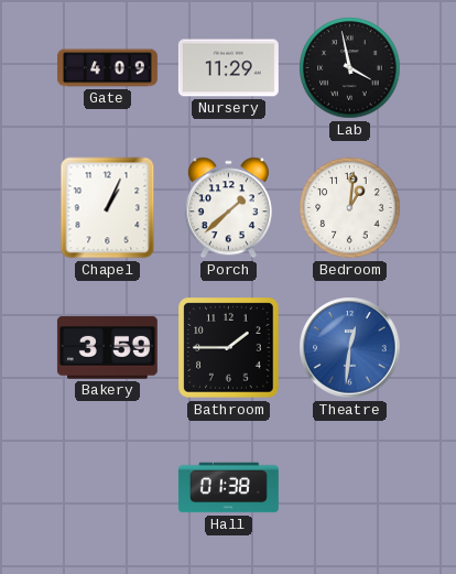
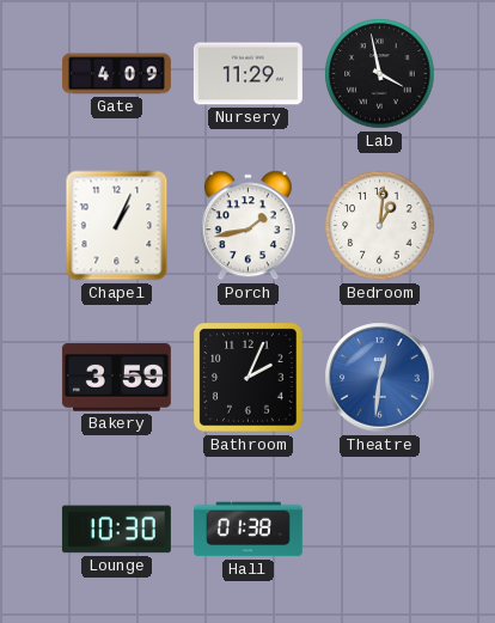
Porch: 1:38 -> 1:43
Bathroom: 1:45 -> 2:04
Lounge: none -> 10:30
